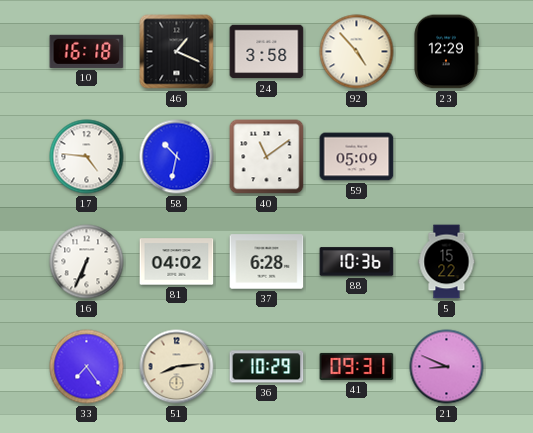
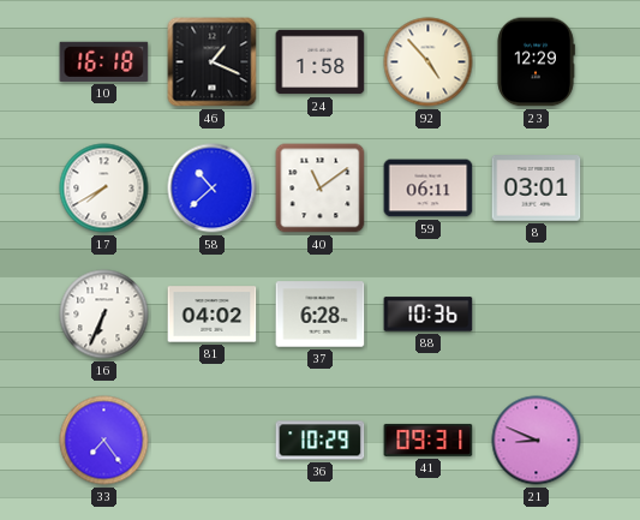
24: 3:58 -> 1:58
17: 4:46 -> 7:40
58: 10:32 -> 10:38
59: 05:09 -> 06:11
8: none -> 03:01
5: 15:22 -> none
51: 8:14 -> none
